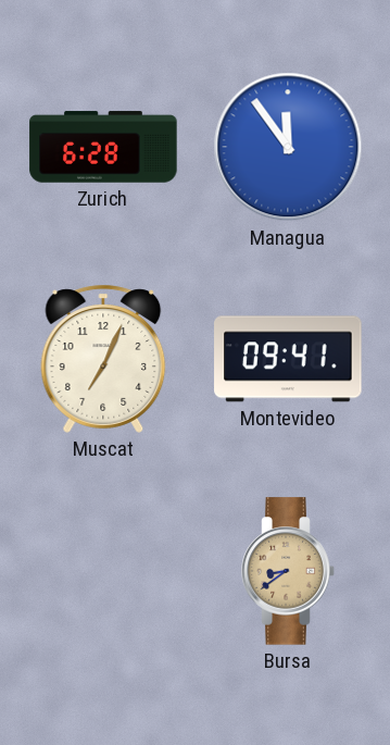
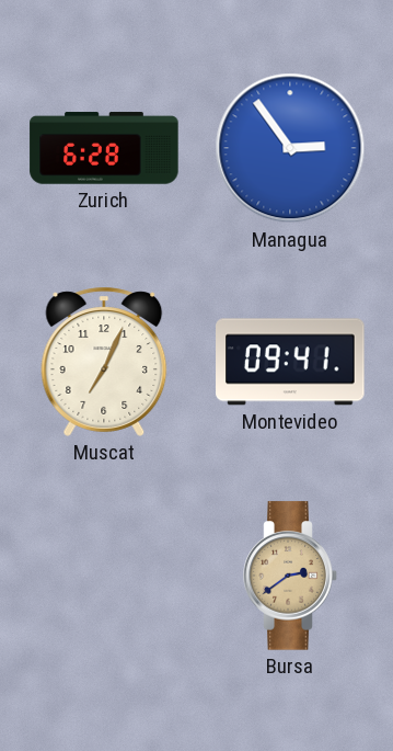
Managua: 11:54 -> 2:54
Bursa: 8:39 -> 2:39
